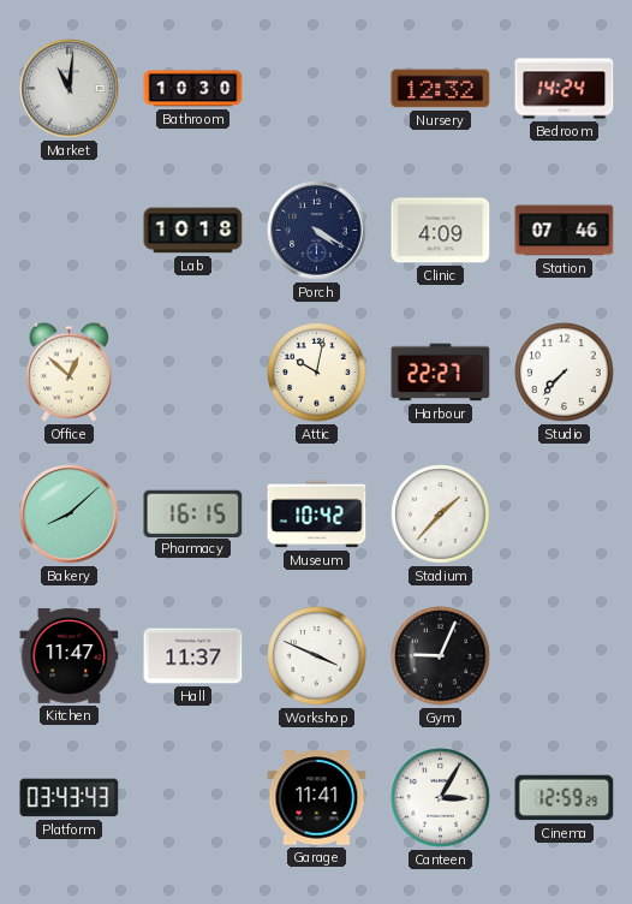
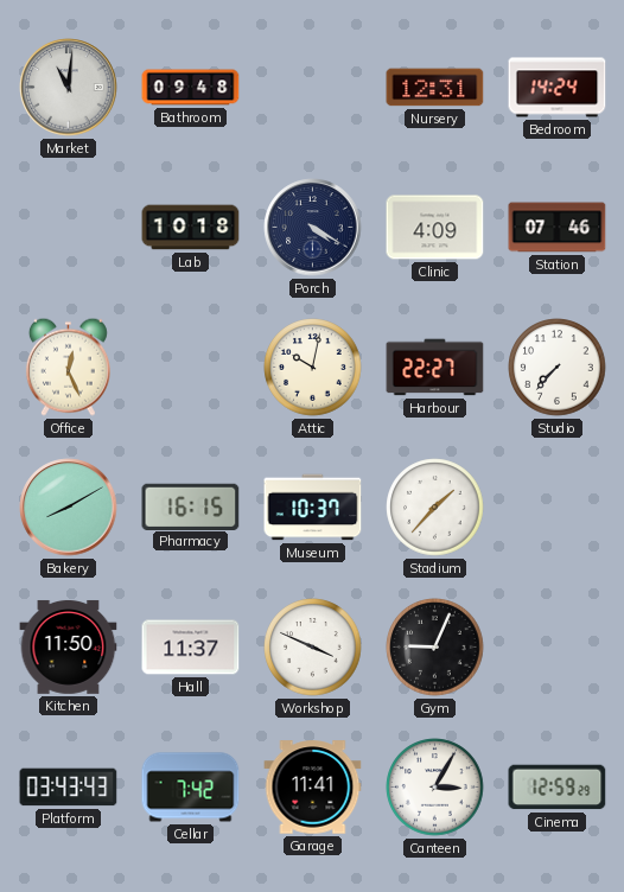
Bathroom: 10:30 -> 09:48
Nursery: 12:32 -> 12:31
Office: 12:52 -> 12:26
Bakery: 8:08 -> 8:10
Museum: 10:42 -> 10:37
Kitchen: 11:47 -> 11:50
Cellar: none -> 7:42
